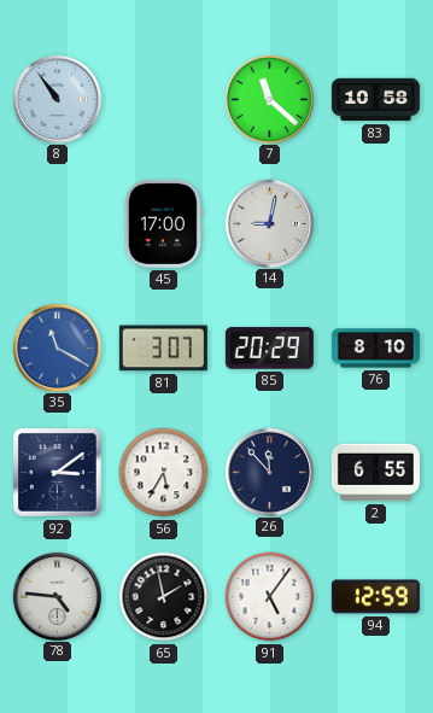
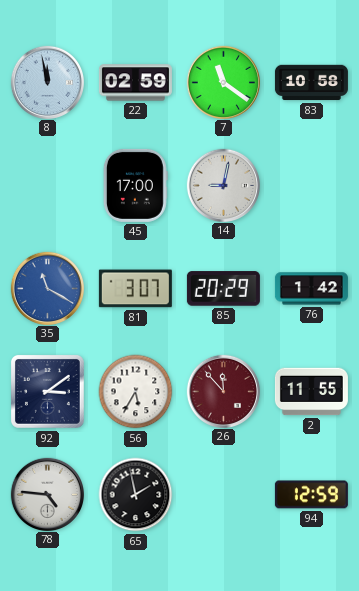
8: 10:54 -> 11:58
22: none -> 02:59
7: 11:22 -> 11:21
76: 8:10 -> 1:42
26 dial: navy -> burgundy
2: 6:55 -> 11:55
91: 5:06 -> none
